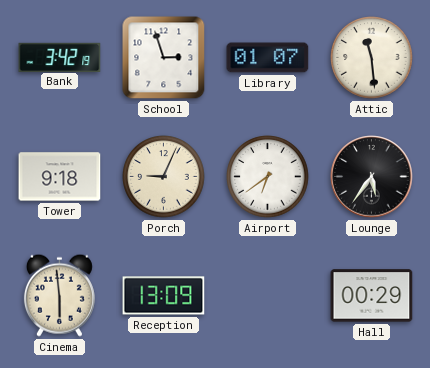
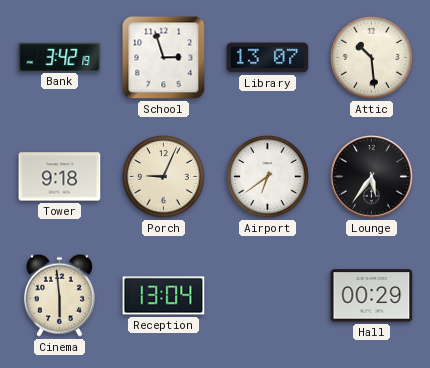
Library: 01:07 -> 13:07
Attic: 11:29 -> 10:29
Reception: 13:09 -> 13:04
